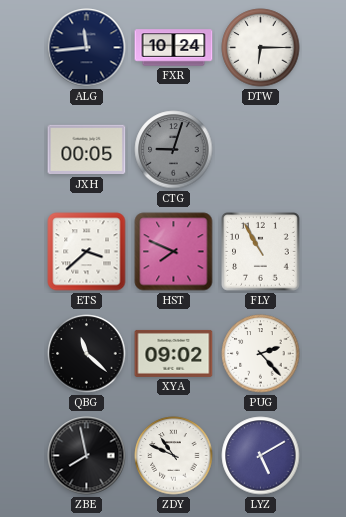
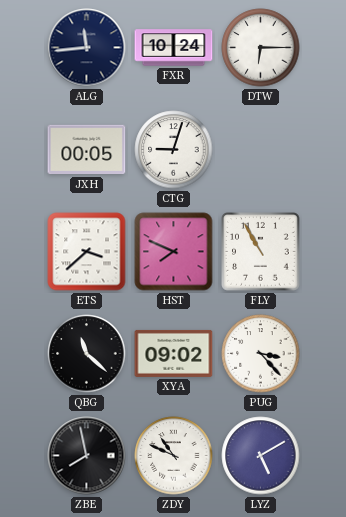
CTG dial: grey -> white
PUG: 2:23 -> 3:23
